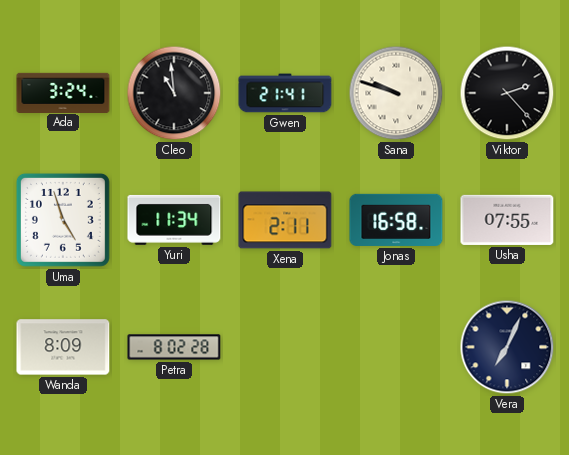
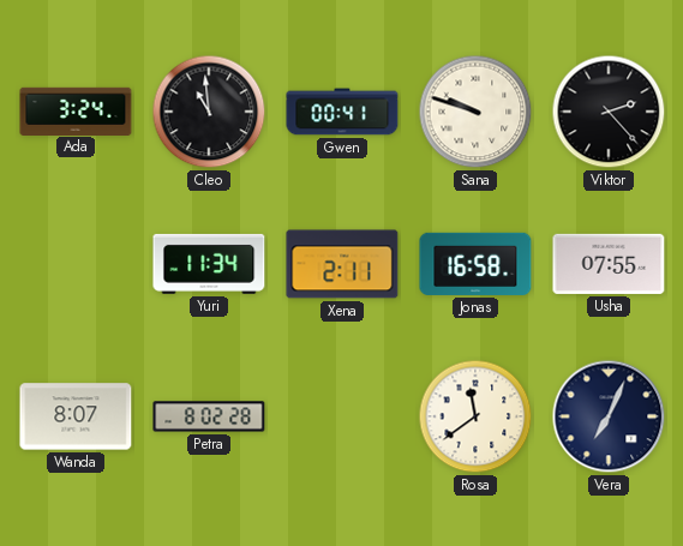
Gwen: 21:41 -> 00:41
Uma: 4:57 -> none
Wanda: 8:09 -> 8:07
Rosa: none -> 11:39
